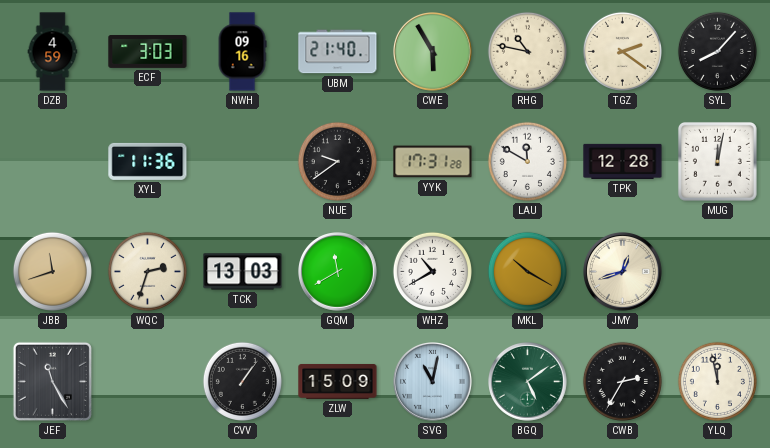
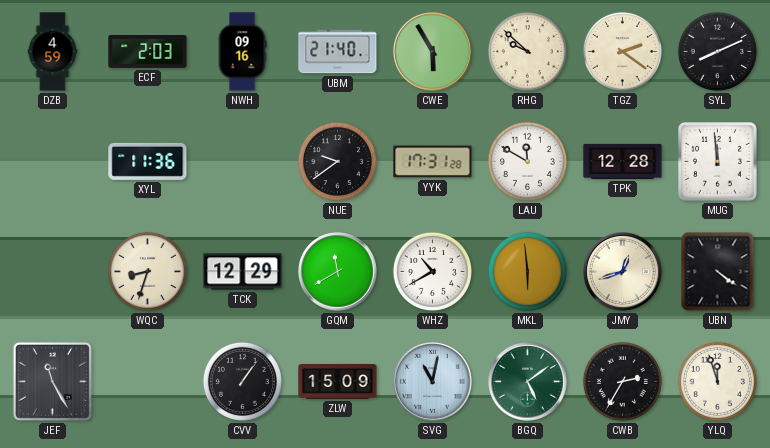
ECF: 3:03 -> 2:03
RHG: 10:47 -> 9:52
SYL: 8:07 -> 8:11
MUG: 12:02 -> 11:59
JBB: 11:42 -> none
WQC: 2:33 -> 8:33
TCK: 13:03 -> 12:29
MKL: 10:20 -> 5:59
UBN: none -> 4:21
YLQ: 11:58 -> 11:57
